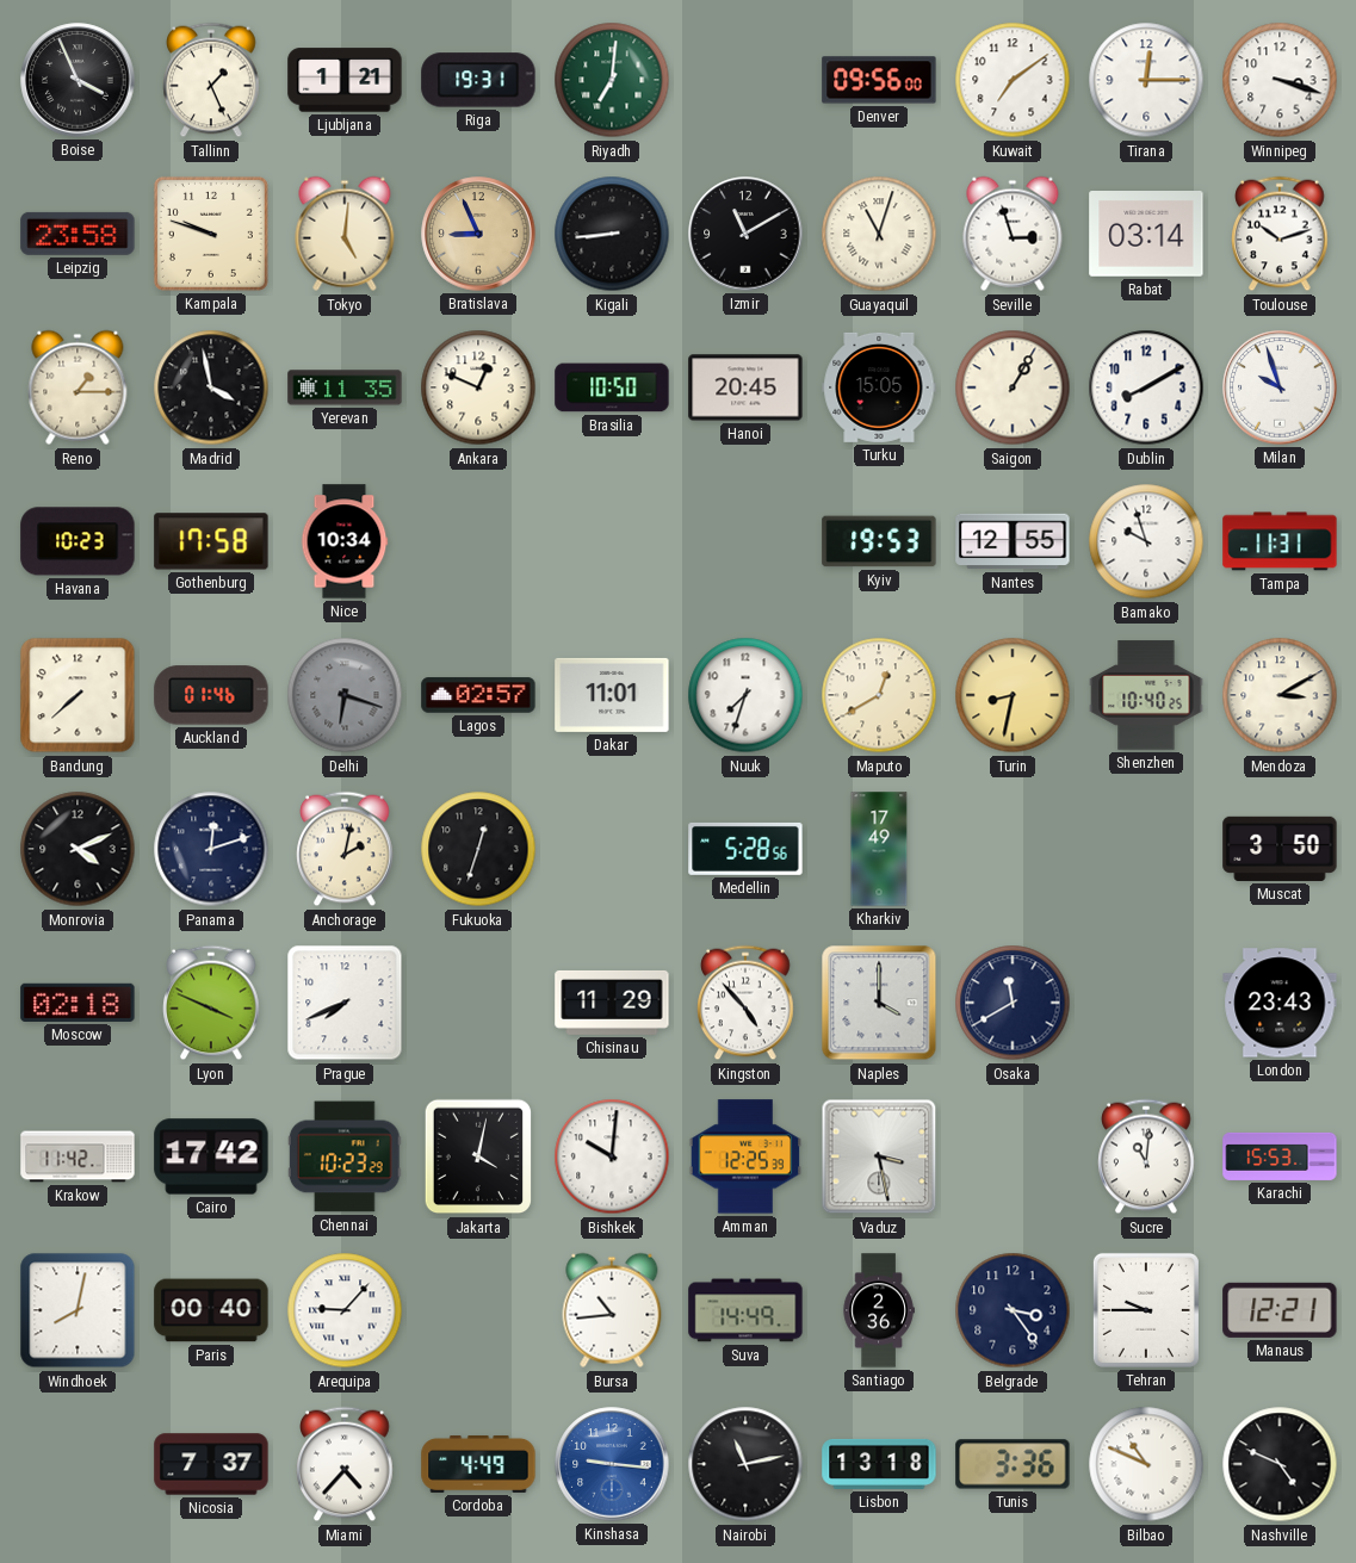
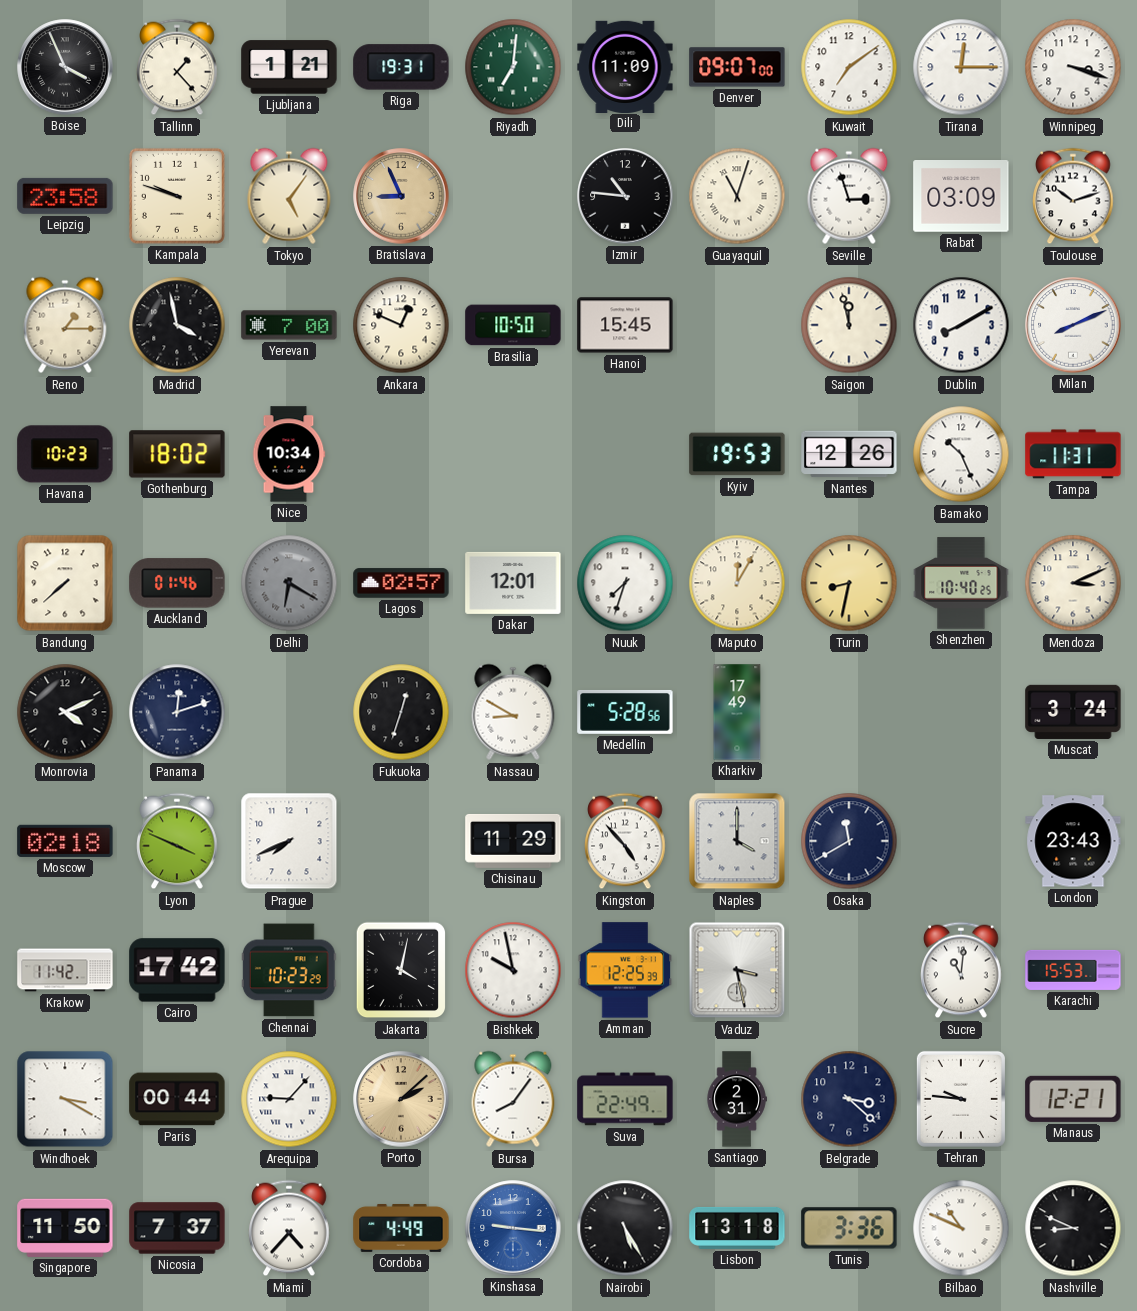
Tallinn: 1:26 -> 1:23
Dili: none -> 11:09
Denver: 09:56 -> 09:07
Tokyo: 5:01 -> 5:06
Kigali: 8:44 -> none
Izmir: 11:10 -> 10:46
Rabat: 03:14 -> 03:09
Yerevan: 11:35 -> 7:00
Hanoi: 20:45 -> 15:45
Turku: 15:05 -> none
Saigon: 1:05 -> 11:58
Milan: 9:57 -> 8:11
Gothenburg: 17:58 -> 18:02
Nantes: 12:55 -> 12:26
Bamako: 9:57 -> 10:26
Delhi: 6:18 -> 6:20
Dakar: 11:01 -> 12:01
Maputo: 12:40 -> 12:05
Mendoza: 3:10 -> 3:11
Anchorage: 2:02 -> none
Nassau: none -> 8:50
Muscat: 3:50 -> 3:24
Bishkek: 10:01 -> 9:58
Windhoek: 8:02 -> 3:20
Paris: 00:40 -> 00:44
Porto: none -> 2:08
Bursa: 10:44 -> 8:06
Suva: 14:49 -> 22:49
Santiago: 2:36 -> 2:31
Belgrade: 3:24 -> 3:22
Tehran: 9:45 -> 9:46
Singapore: none -> 11:50
Nairobi: 11:13 -> 5:25
Nashville: 4:49 -> 8:49
